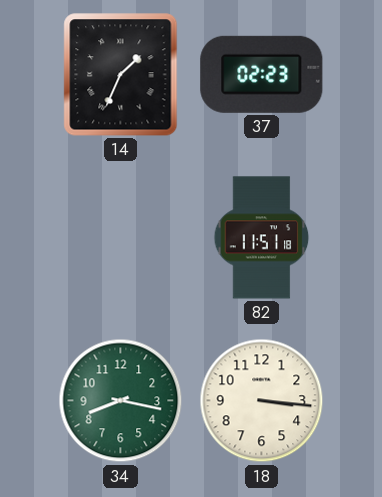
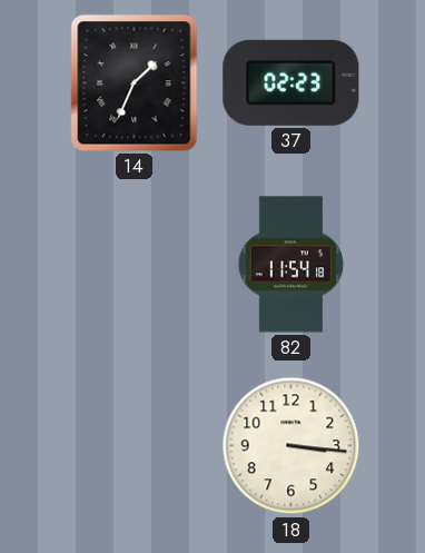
82: 11:51 -> 11:54
34: 8:17 -> none
